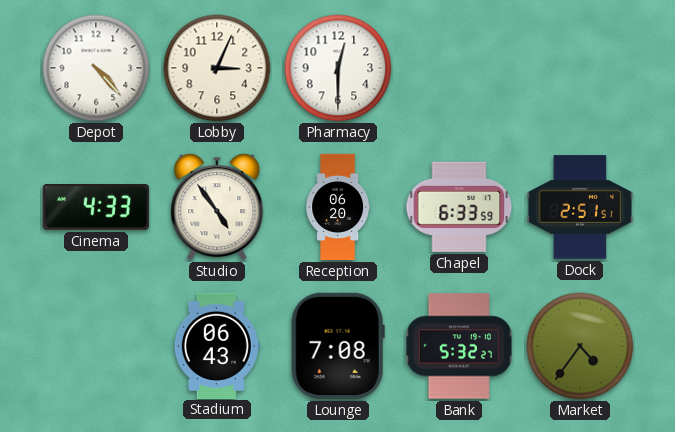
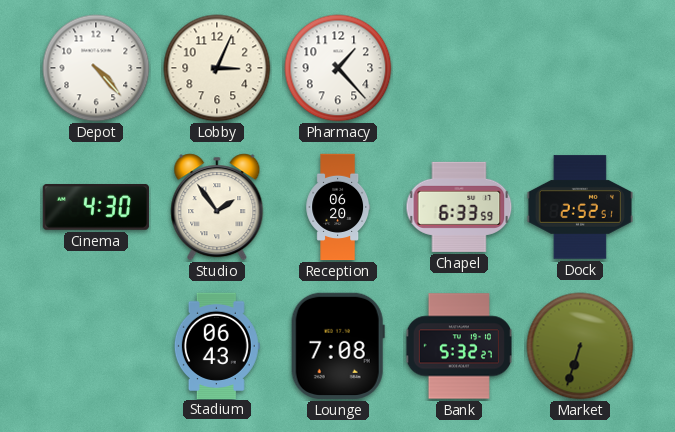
Pharmacy: 12:30 -> 1:23
Cinema: 4:33 -> 4:30
Studio: 4:54 -> 1:54
Dock: 2:51 -> 2:52
Market: 4:36 -> 6:33
